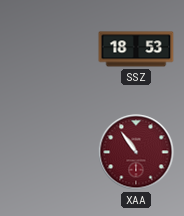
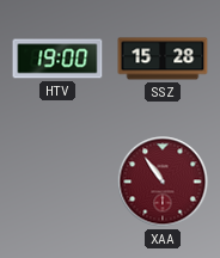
HTV: none -> 19:00
SSZ: 18:53 -> 15:28
